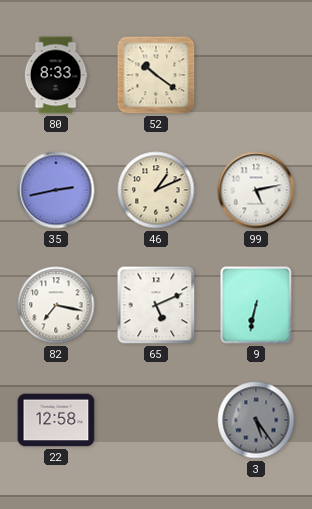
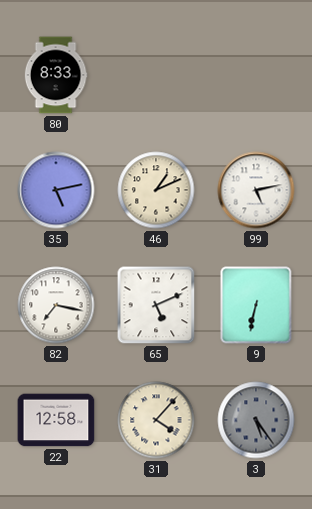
52: 10:21 -> none
35: 2:43 -> 5:13
31: none -> 4:07
